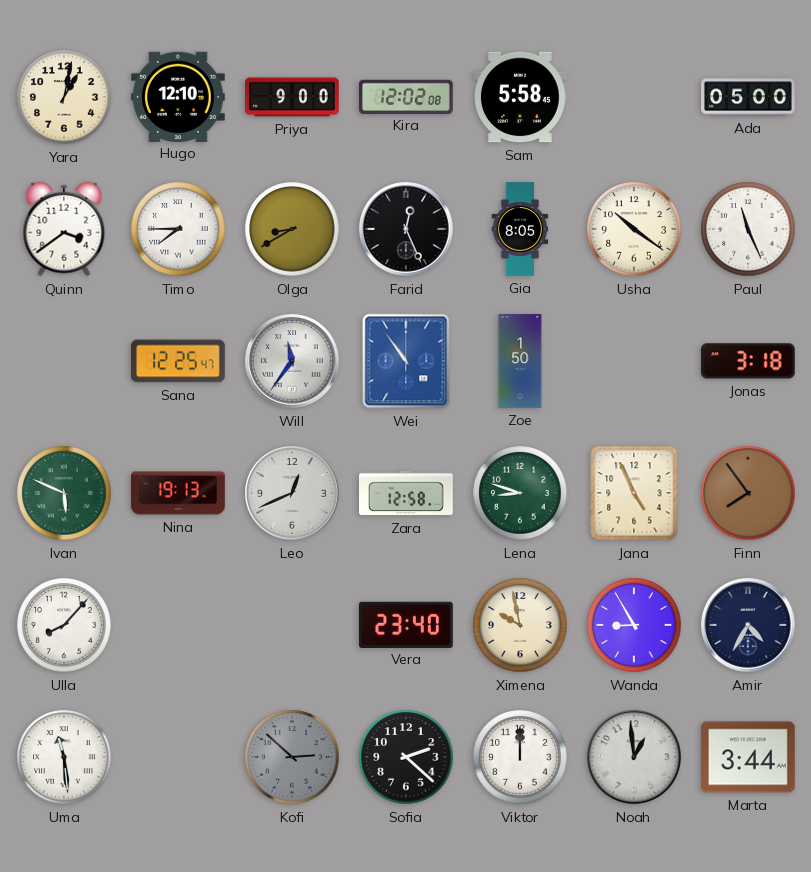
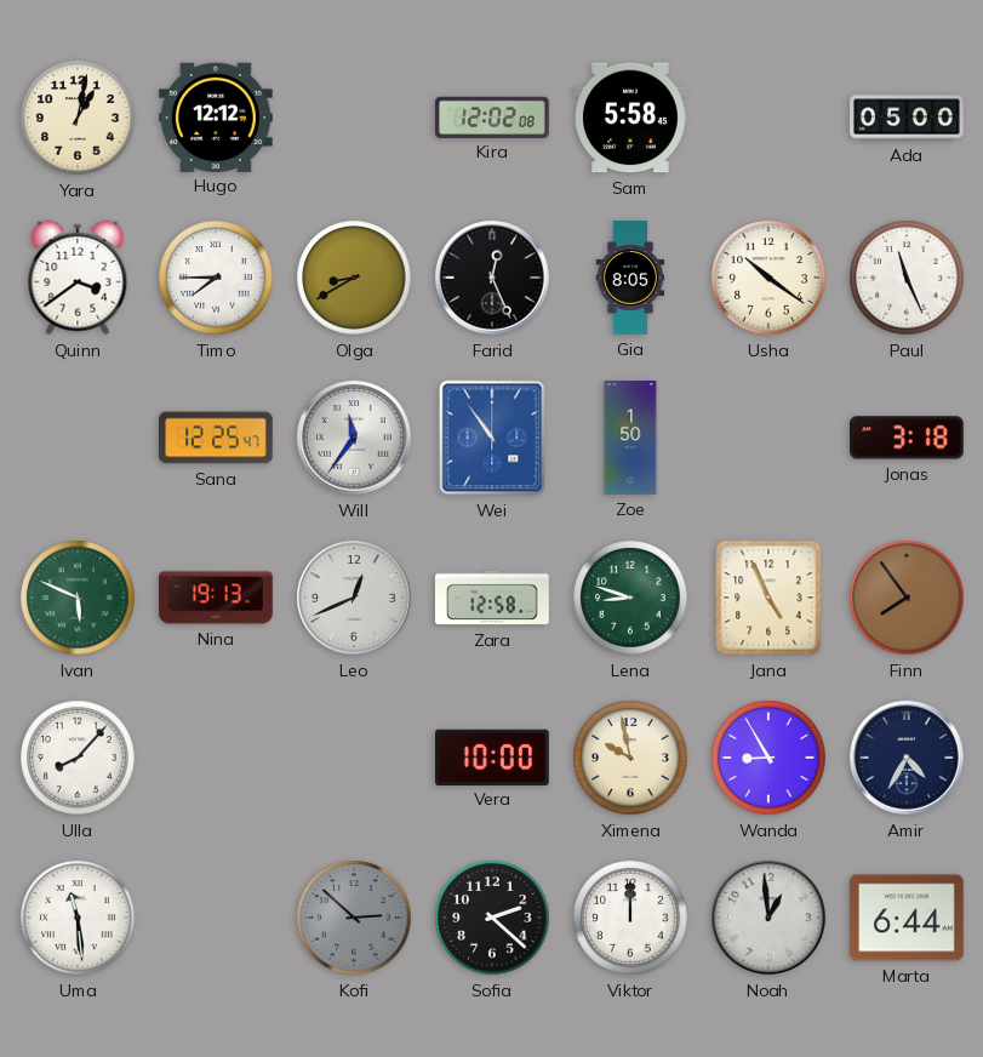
Hugo: 12:10 -> 12:12
Priya: 9:00 -> none
Vera: 23:40 -> 10:00
Marta: 3:44 -> 6:44
